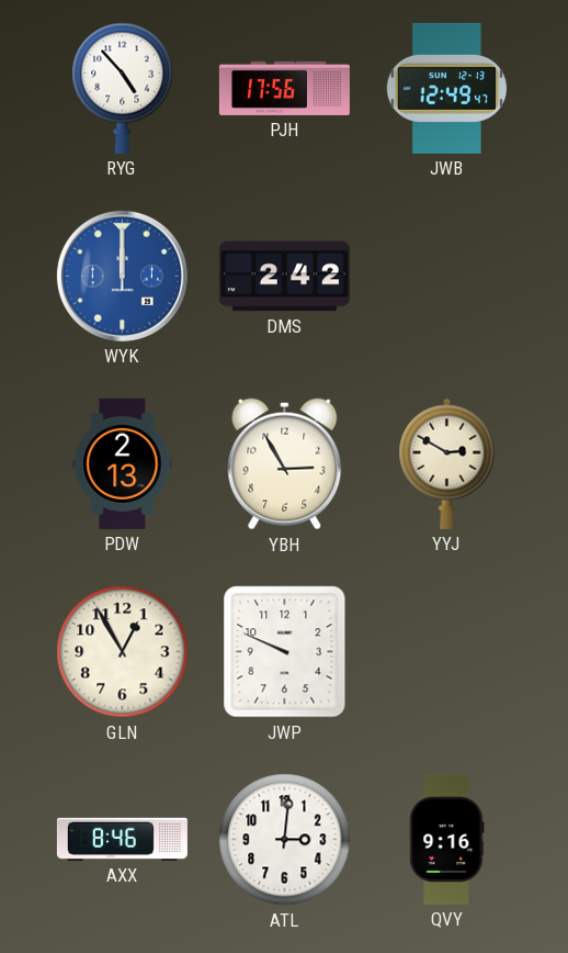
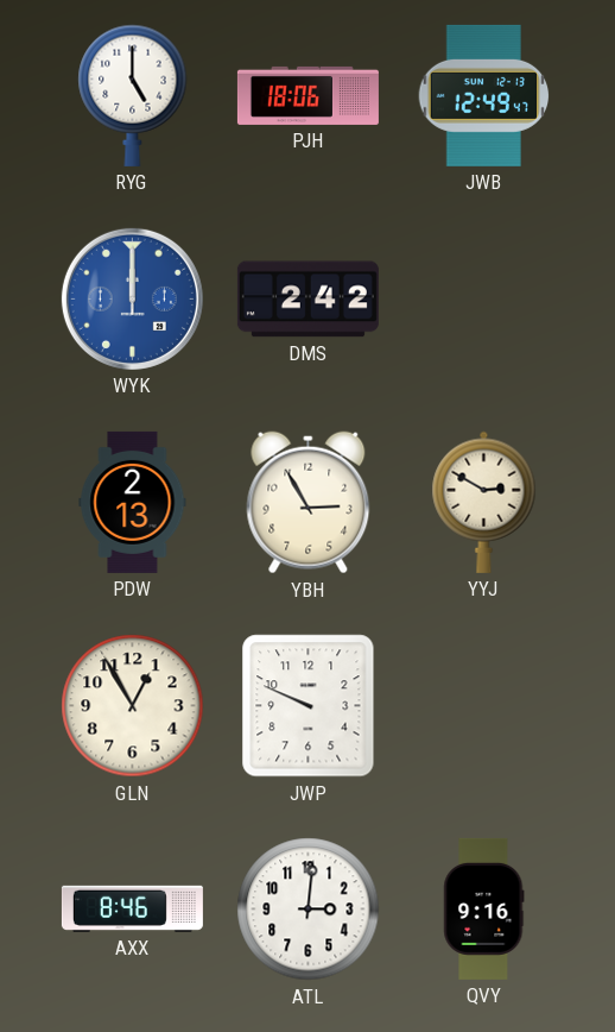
RYG: 4:53 -> 5:00
PJH: 17:56 -> 18:06
